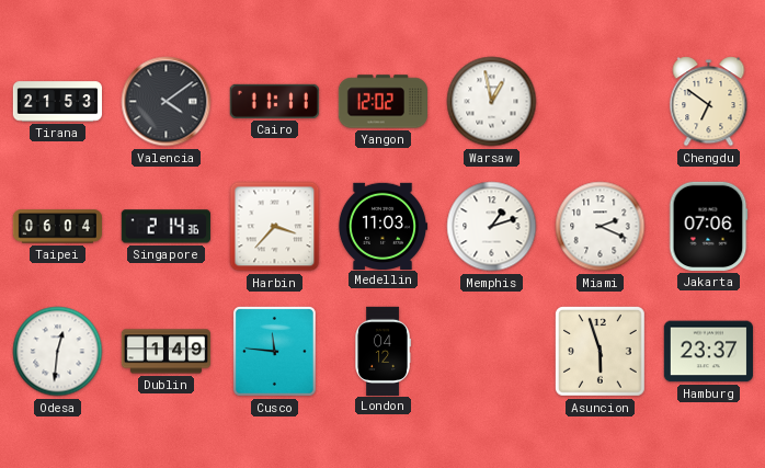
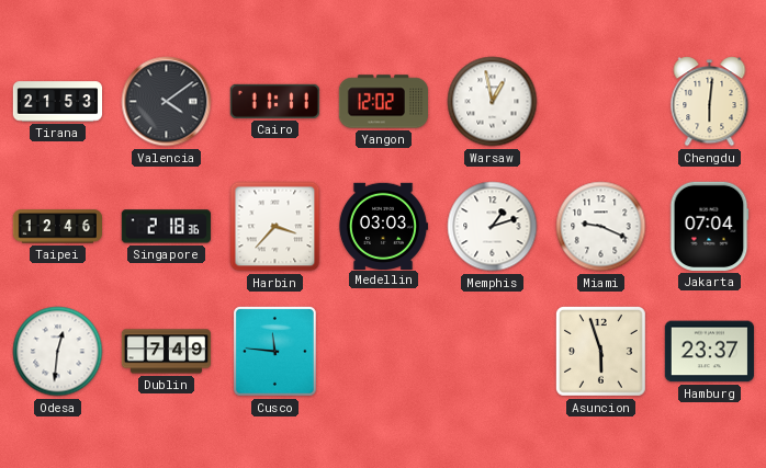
Chengdu: 6:51 -> 6:01
Taipei: 06:04 -> 12:46
Singapore: 2:14 -> 2:18
Medellin: 11:03 -> 03:03
Miami: 2:19 -> 9:19
Jakarta: 07:06 -> 07:04
Dublin: 1:49 -> 7:49
London: 04:12 -> none
